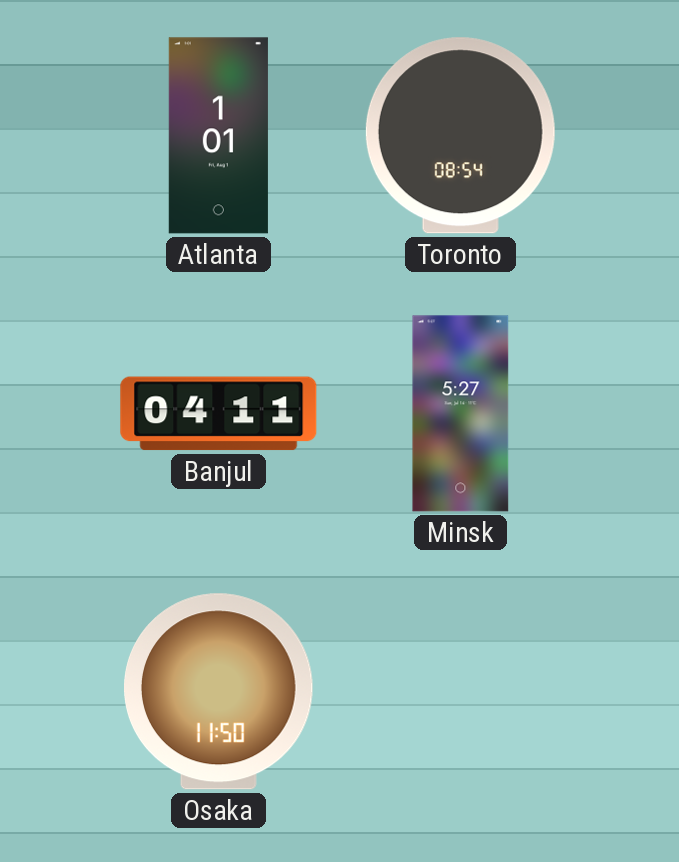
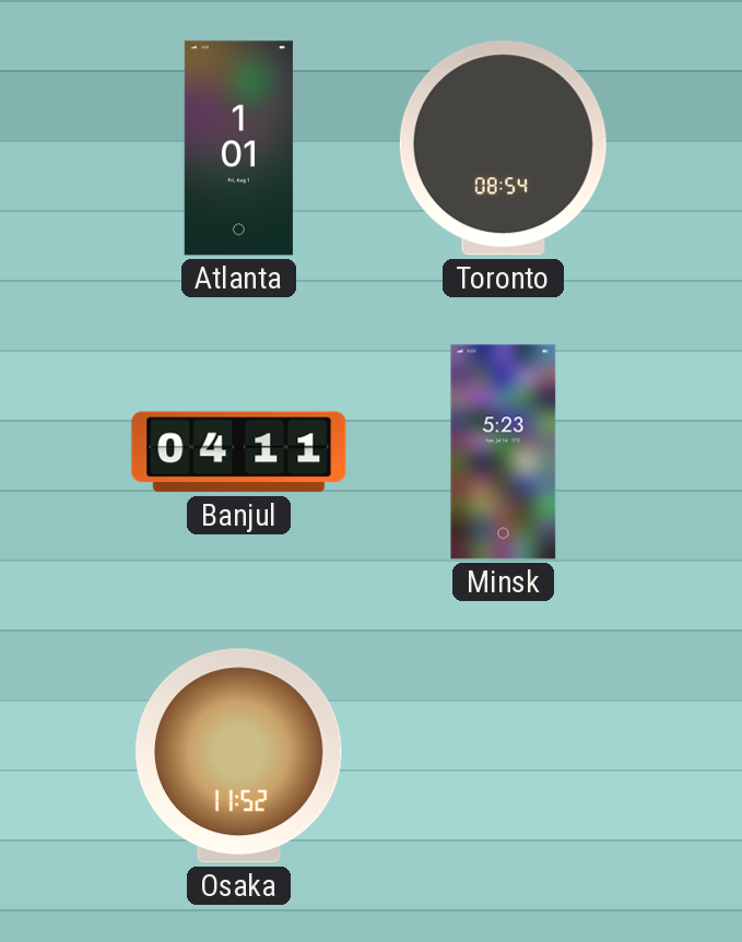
Minsk: 5:27 -> 5:23
Osaka: 11:50 -> 11:52
